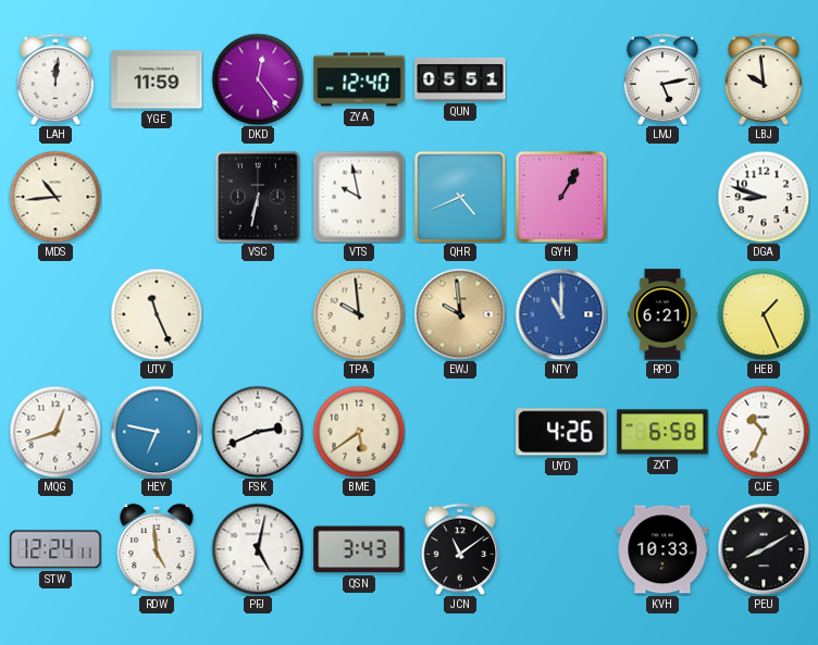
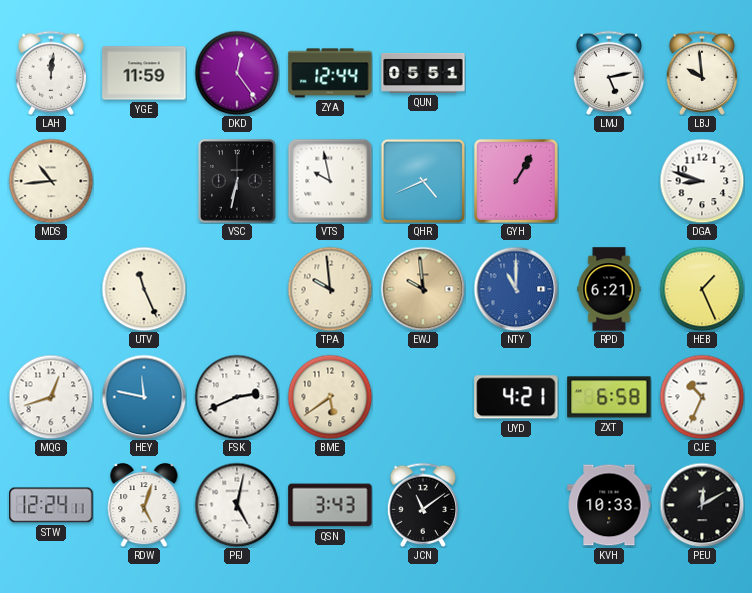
ZYA: 12:40 -> 12:44
HEY: 6:47 -> 11:47
UYD: 4:26 -> 4:21
RDW: 4:59 -> 5:03
PEU: 8:10 -> 12:10
